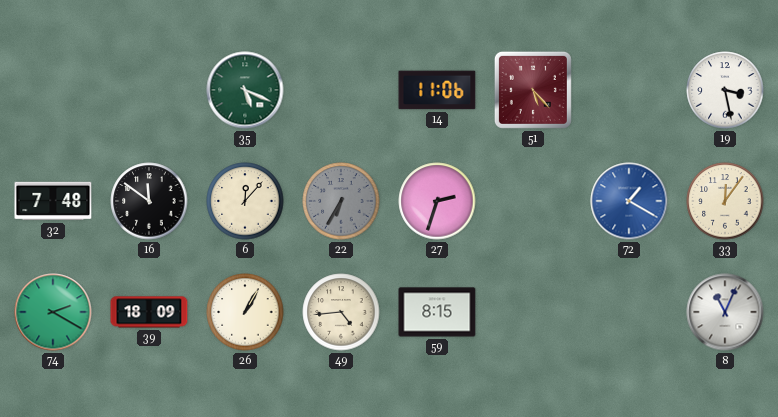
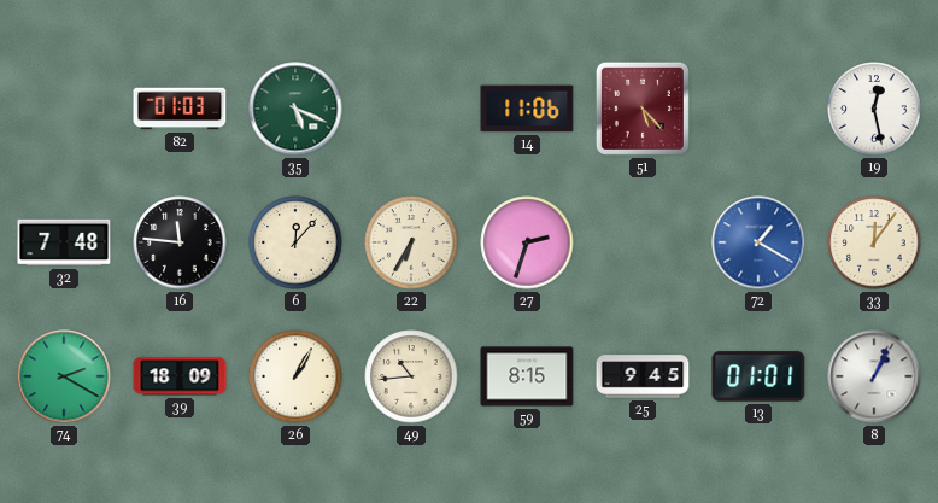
82: none -> 01:03
19: 3:28 -> 12:28
16: 11:51 -> 11:46
22 dial: grey -> cream
49: 4:44 -> 10:44
25: none -> 9:45
13: none -> 01:01
8: 11:04 -> 1:04
